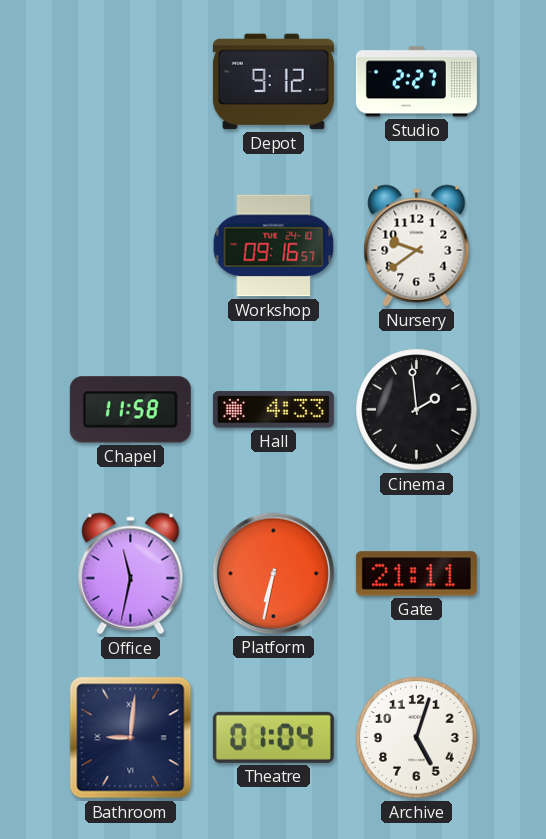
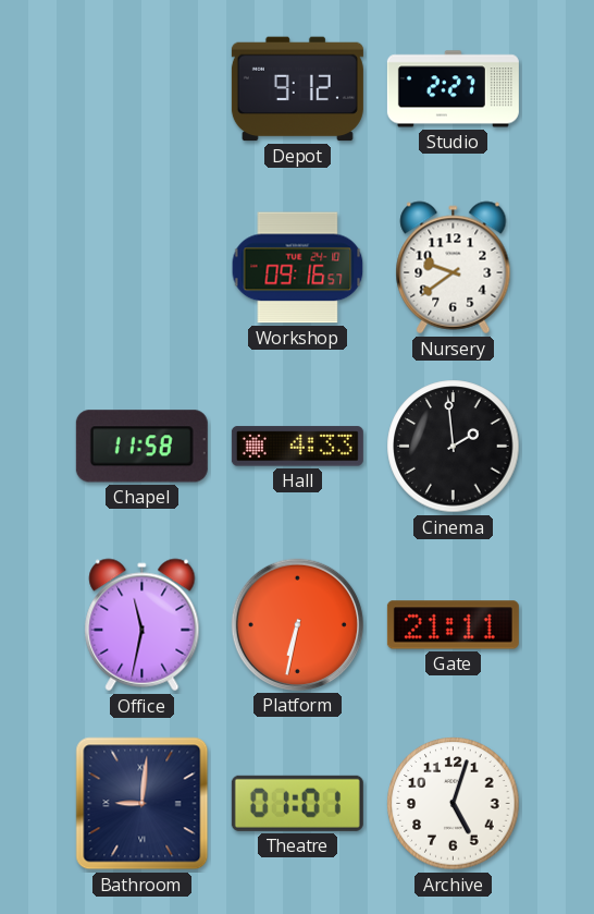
Theatre: 01:04 -> 01:01
